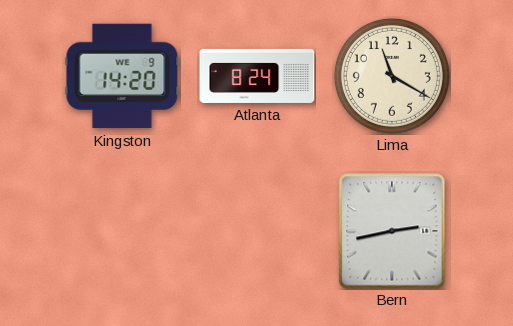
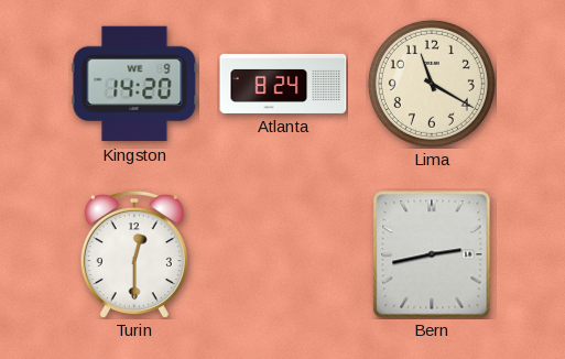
Turin: none -> 12:30
